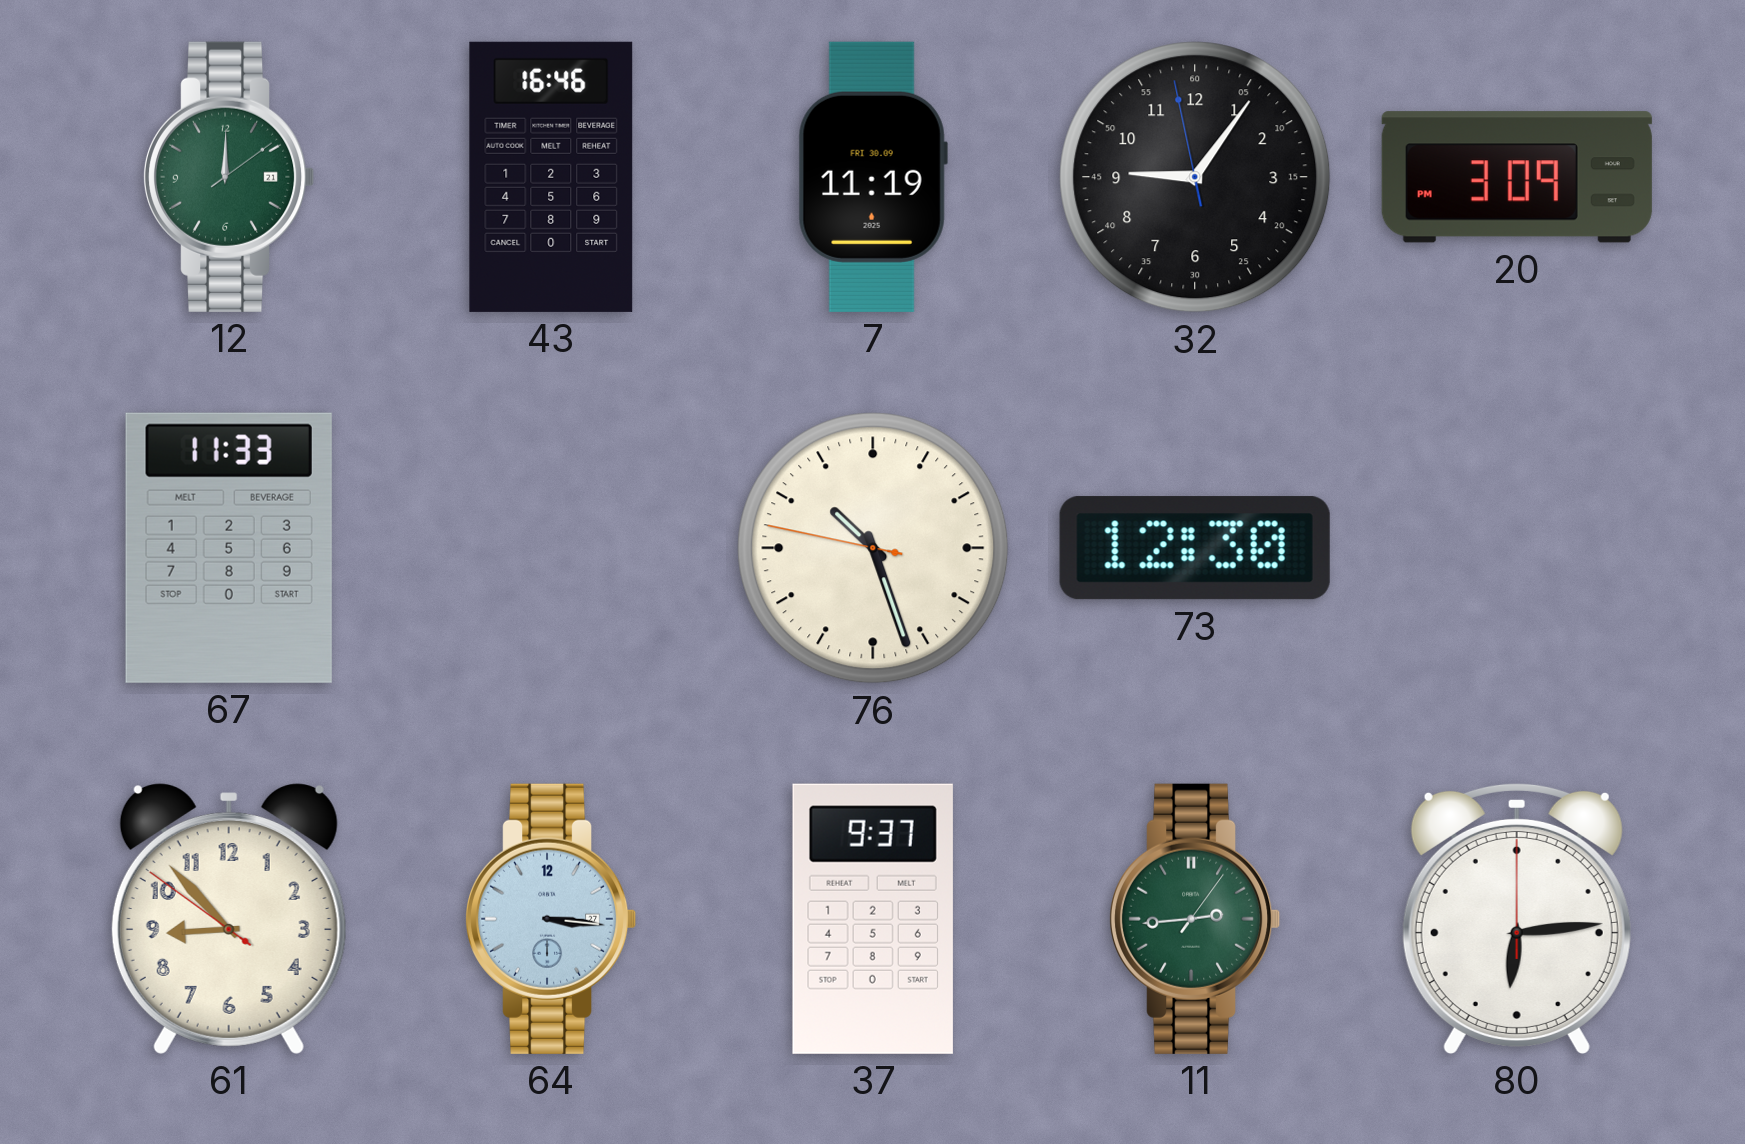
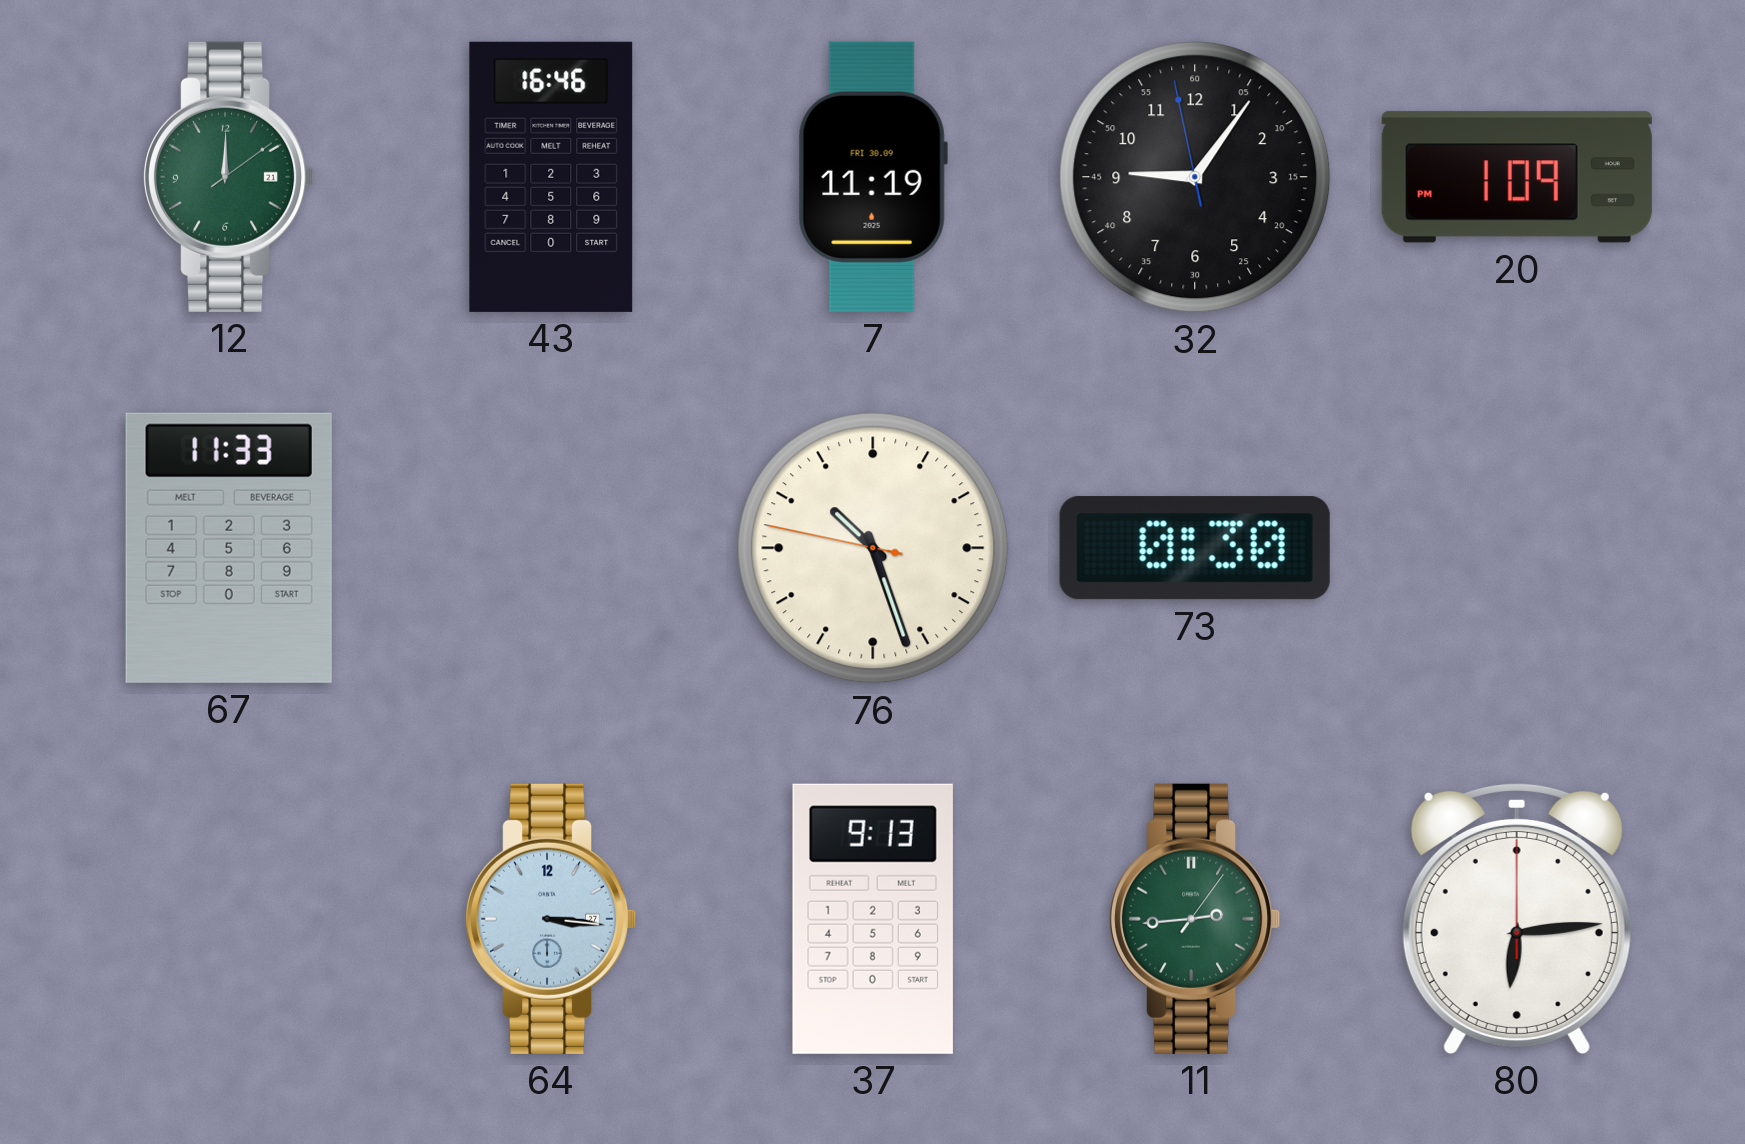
20: 3:09 -> 1:09
73: 12:30 -> 0:30
61: 8:52 -> none
37: 9:37 -> 9:13
